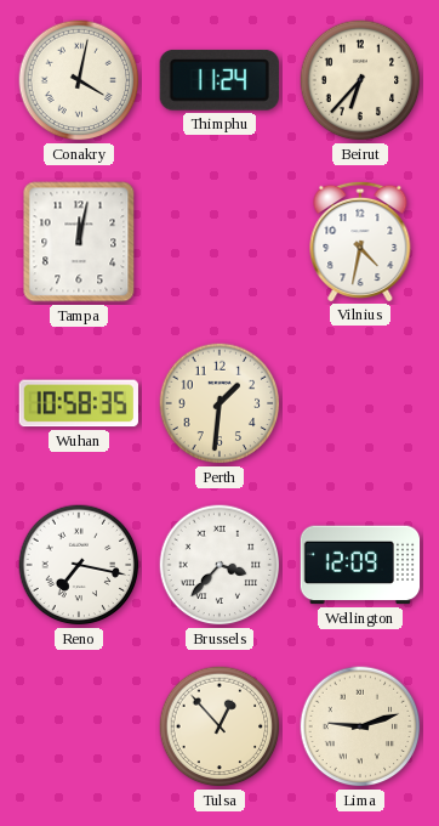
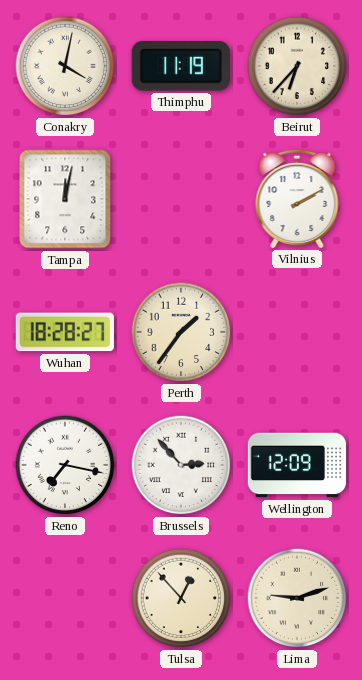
Thimphu: 11:24 -> 11:19
Vilnius: 4:32 -> 2:10
Wuhan: 10:58 -> 18:28
Perth: 1:31 -> 1:36
Brussels: 3:37 -> 2:53
